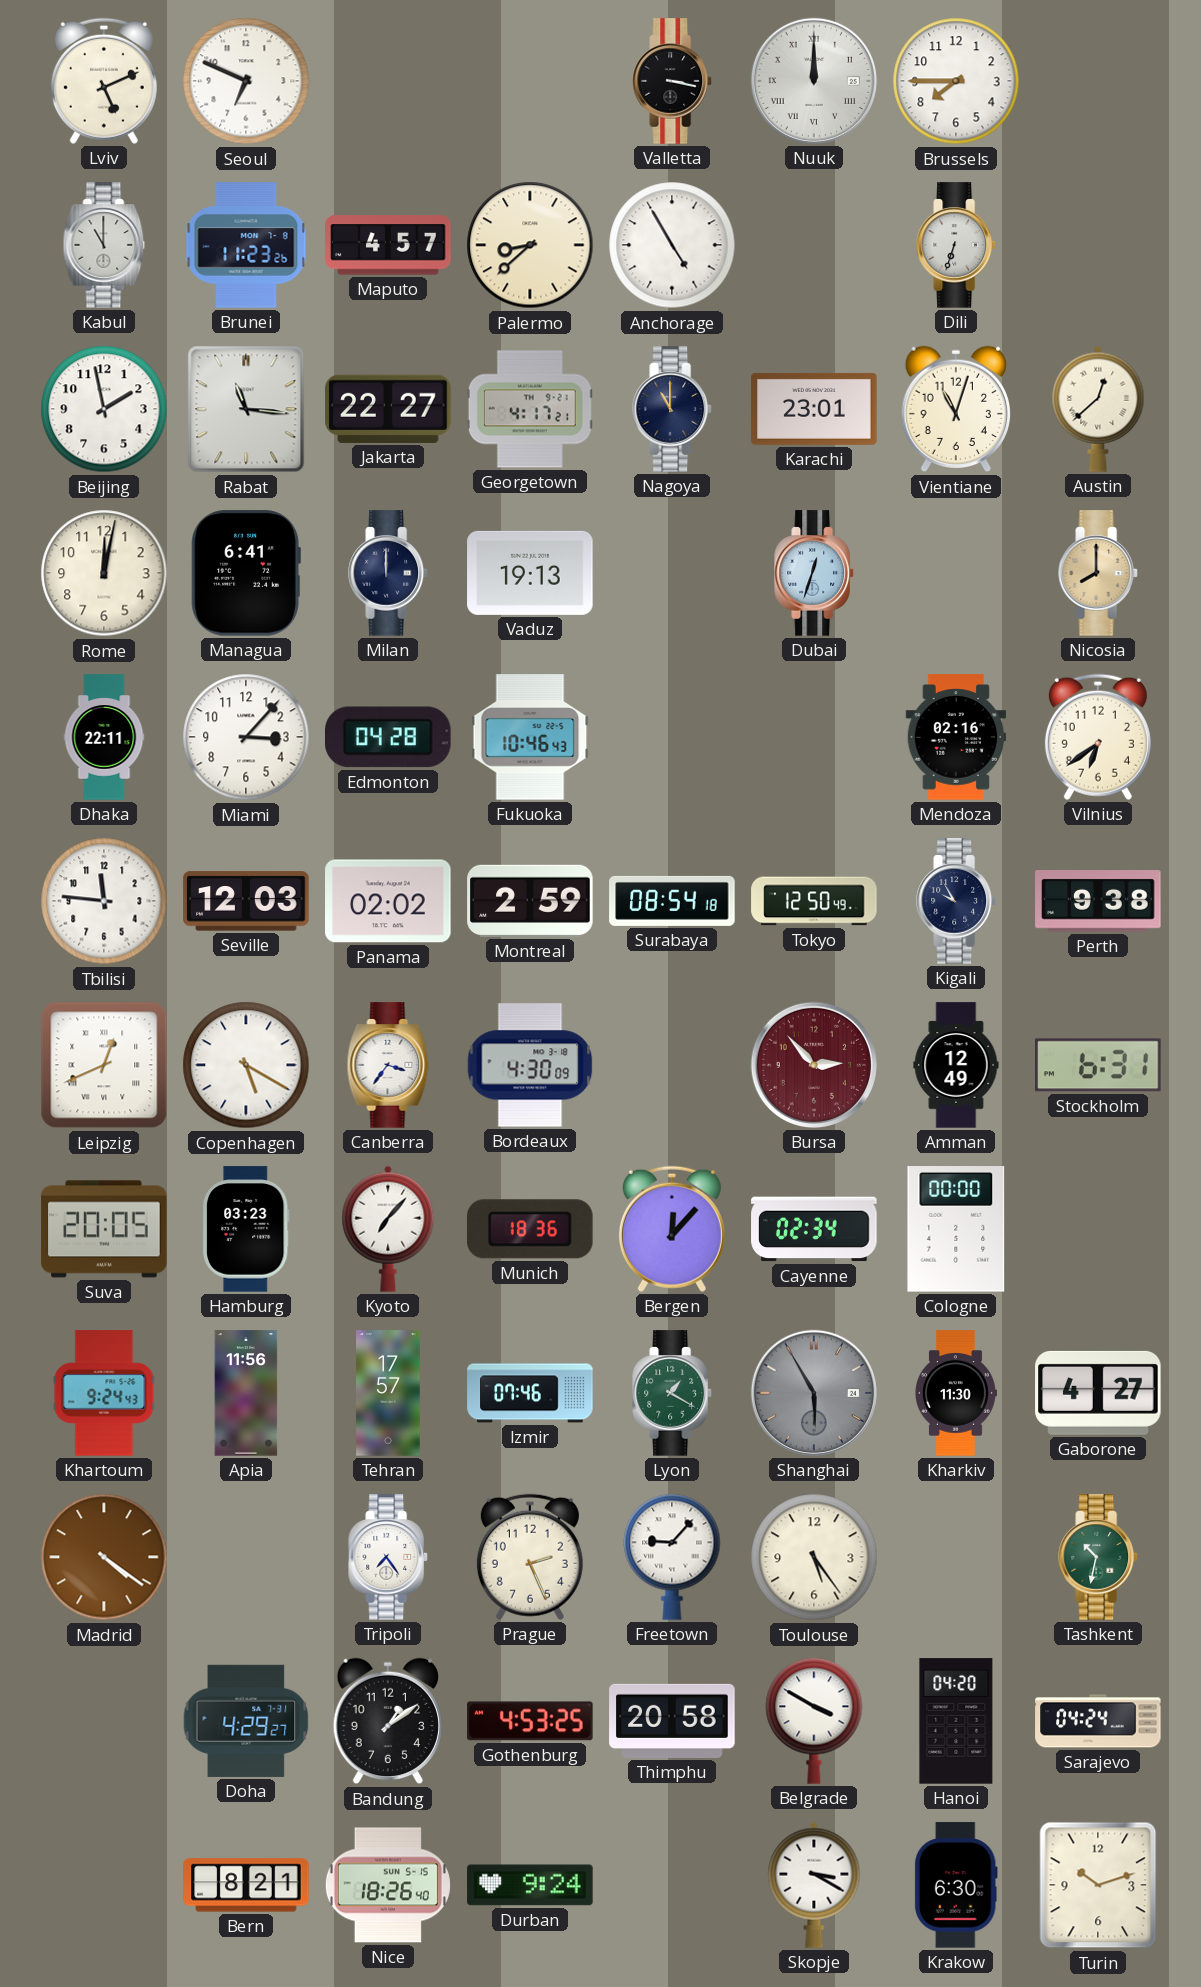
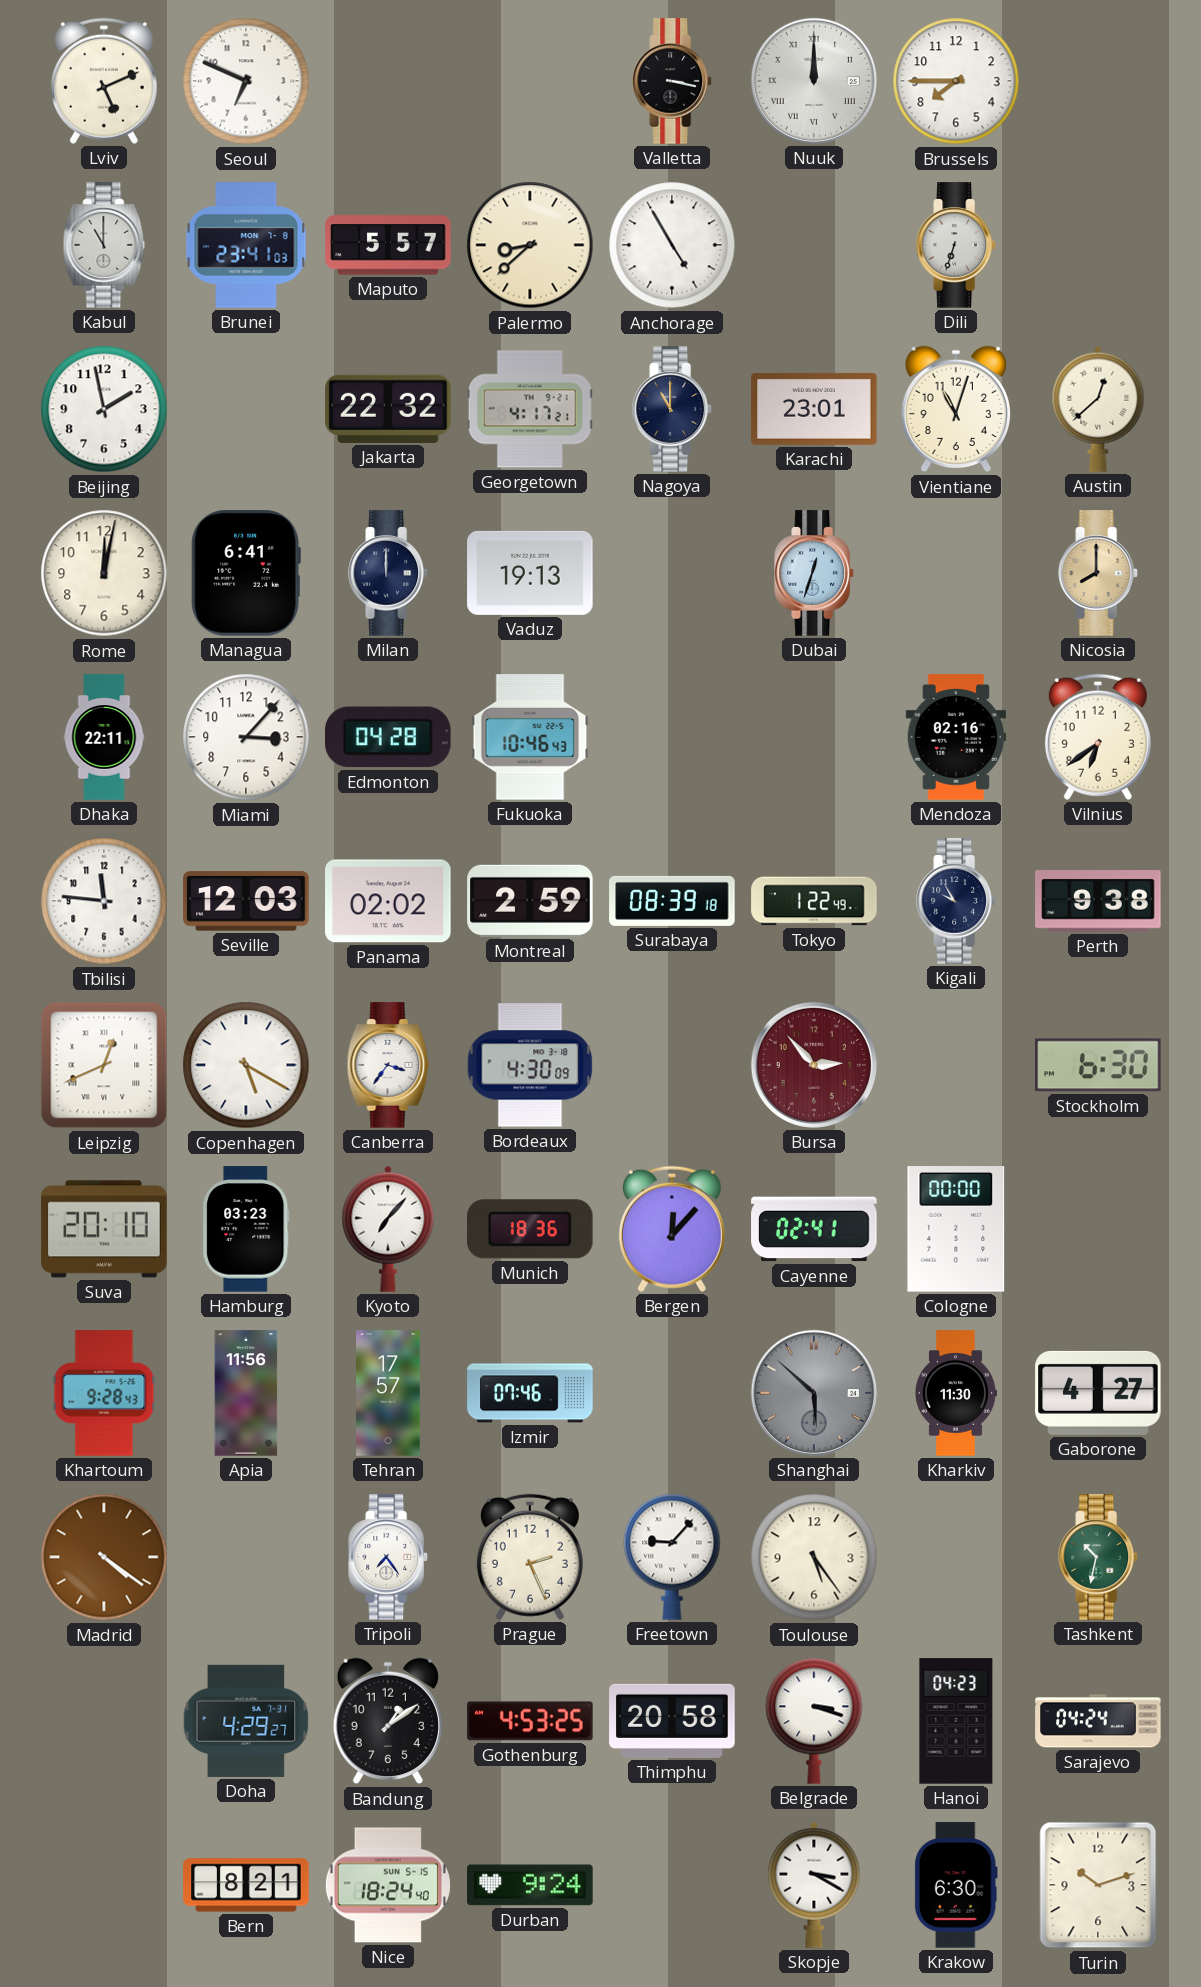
Brunei: 11:23 -> 23:41
Maputo: 4:57 -> 5:57
Rabat: 11:16 -> none
Jakarta: 22:27 -> 22:32
Surabaya: 08:54 -> 08:39
Tokyo: 12:50 -> 1:22
Amman: 12:49 -> none
Stockholm: 6:31 -> 6:30
Suva: 20:05 -> 20:10
Cayenne: 02:34 -> 02:41
Khartoum: 9:24 -> 9:28
Lyon: 1:20 -> none
Shanghai: 5:55 -> 5:52
Belgrade: 3:50 -> 3:18
Hanoi: 04:20 -> 04:23
Nice: 18:26 -> 18:24
